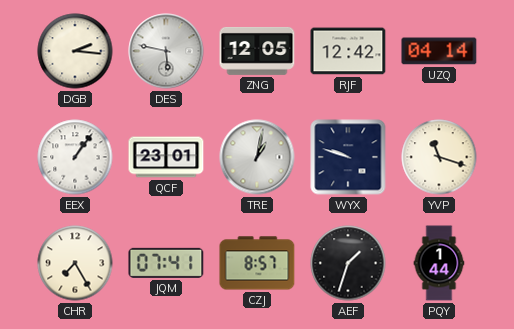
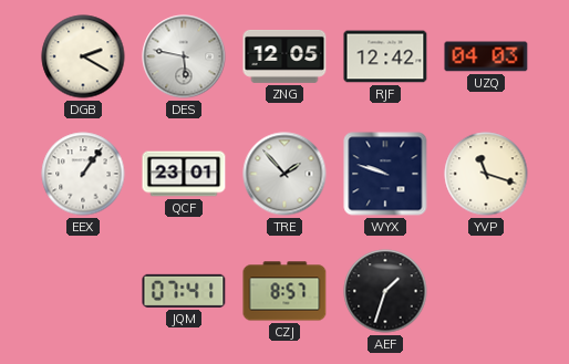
DGB: 2:16 -> 2:20
UZQ: 04:14 -> 04:03
TRE: 1:02 -> 1:53
CHR: 7:25 -> none
PQY: 1:44 -> none
